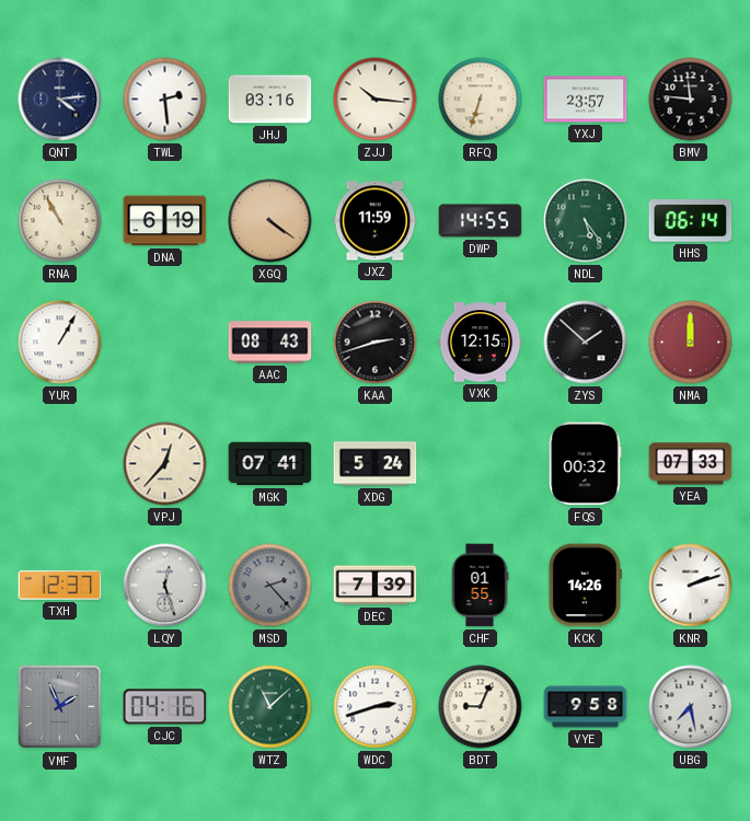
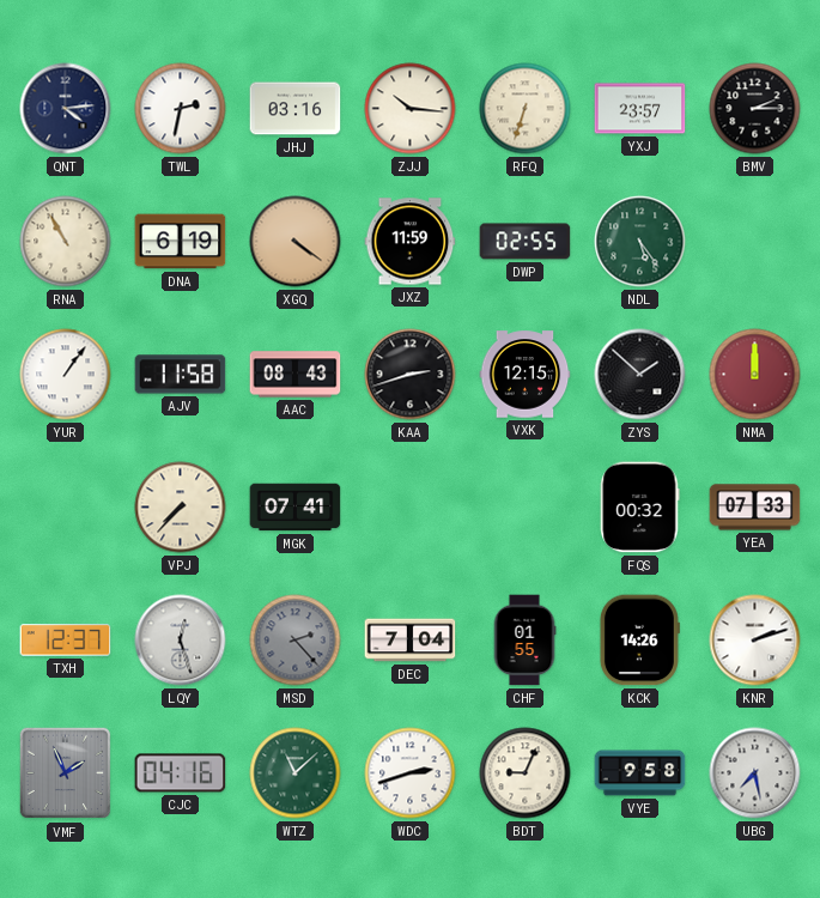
TWL: 2:29 -> 2:32
BMV: 11:46 -> 2:15
DWP: 14:55 -> 02:55
HHS: 06:14 -> none
YUR: 1:05 -> 1:06
AJV: none -> 11:58
VPJ: 12:37 -> 7:37
XDG: 5:24 -> none
DEC: 7:39 -> 7:04
